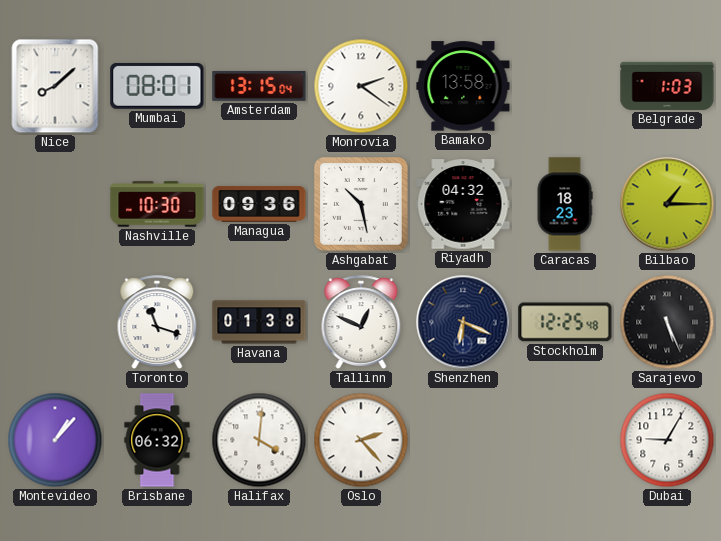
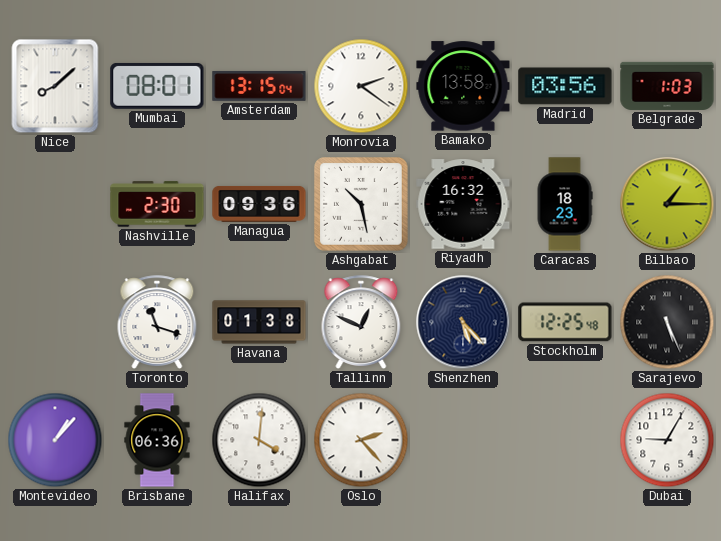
Madrid: none -> 03:56
Nashville: 10:30 -> 2:30
Riyadh: 04:32 -> 16:32
Shenzhen: 6:19 -> 5:23
Brisbane: 06:32 -> 06:36
